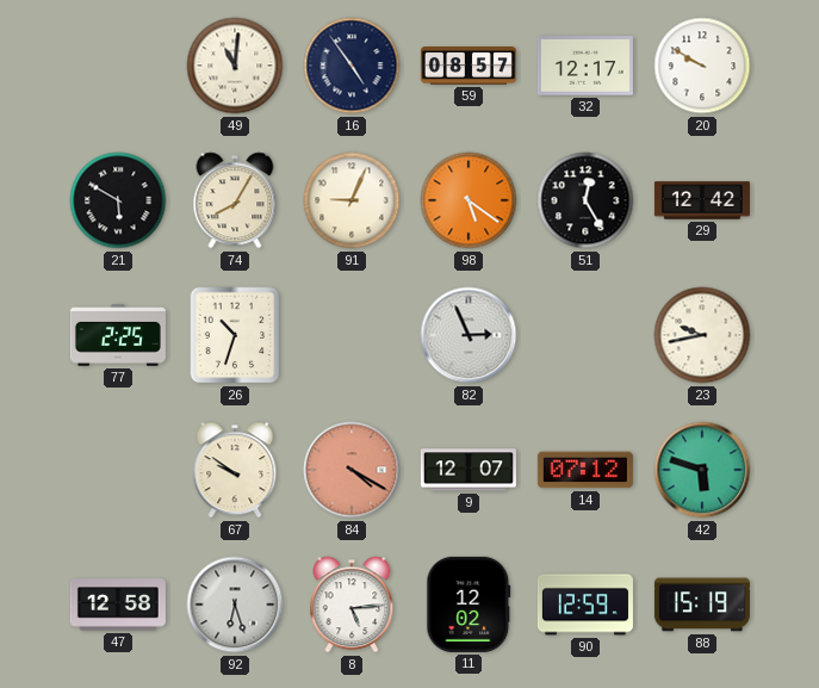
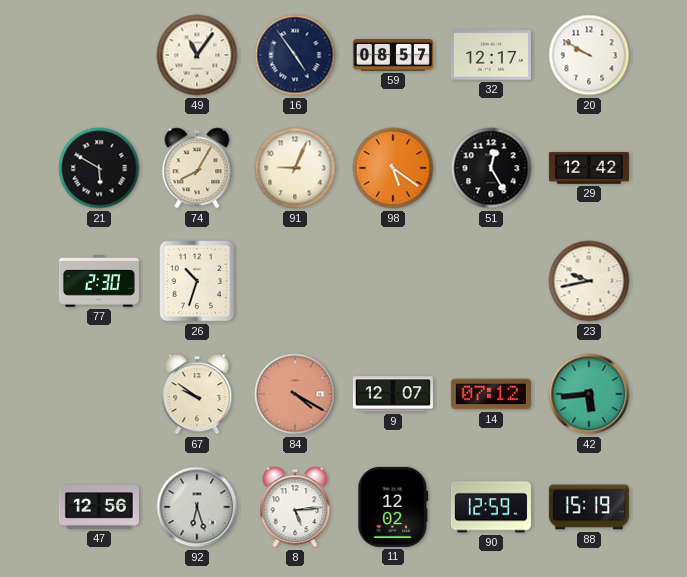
49: 11:01 -> 11:06
77: 2:25 -> 2:30
82: 2:56 -> none
42: 5:48 -> 5:44
47: 12:58 -> 12:56
